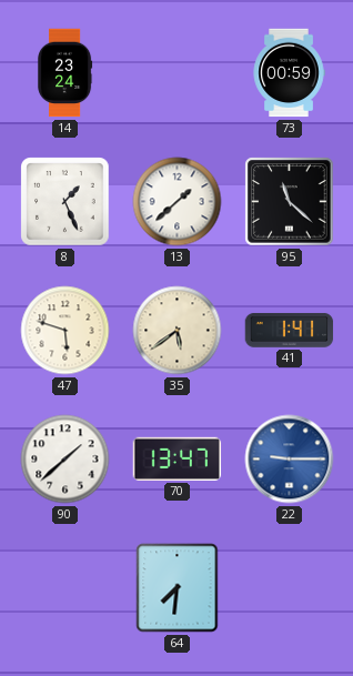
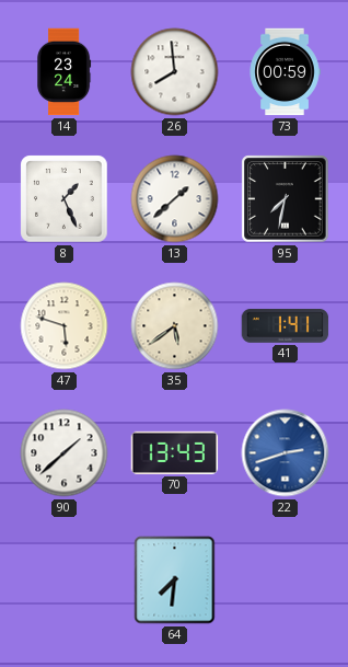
26: none -> 7:59
95: 11:22 -> 7:32
70: 13:47 -> 13:43
22: 9:15 -> 2:42
